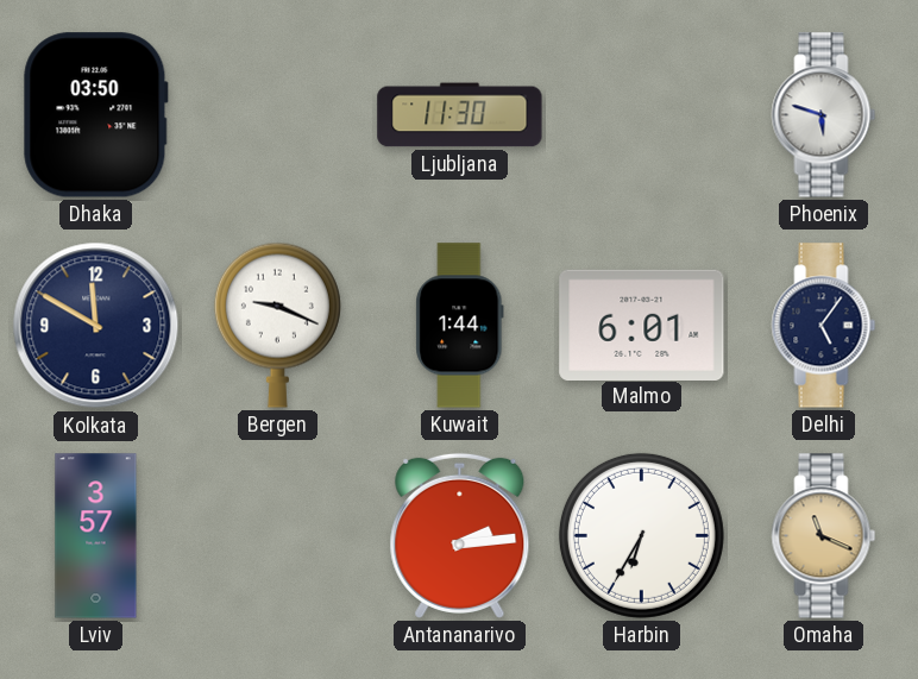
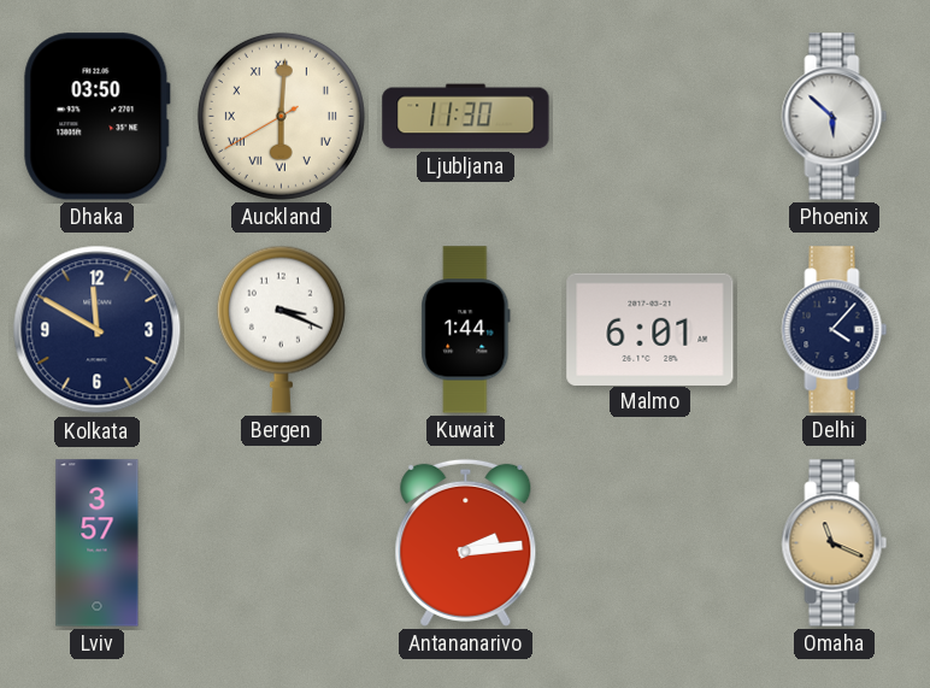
Auckland: none -> 6:00
Phoenix: 5:48 -> 5:52
Bergen: 9:19 -> 3:19
Delhi: 5:06 -> 4:07
Harbin: 6:35 -> none
